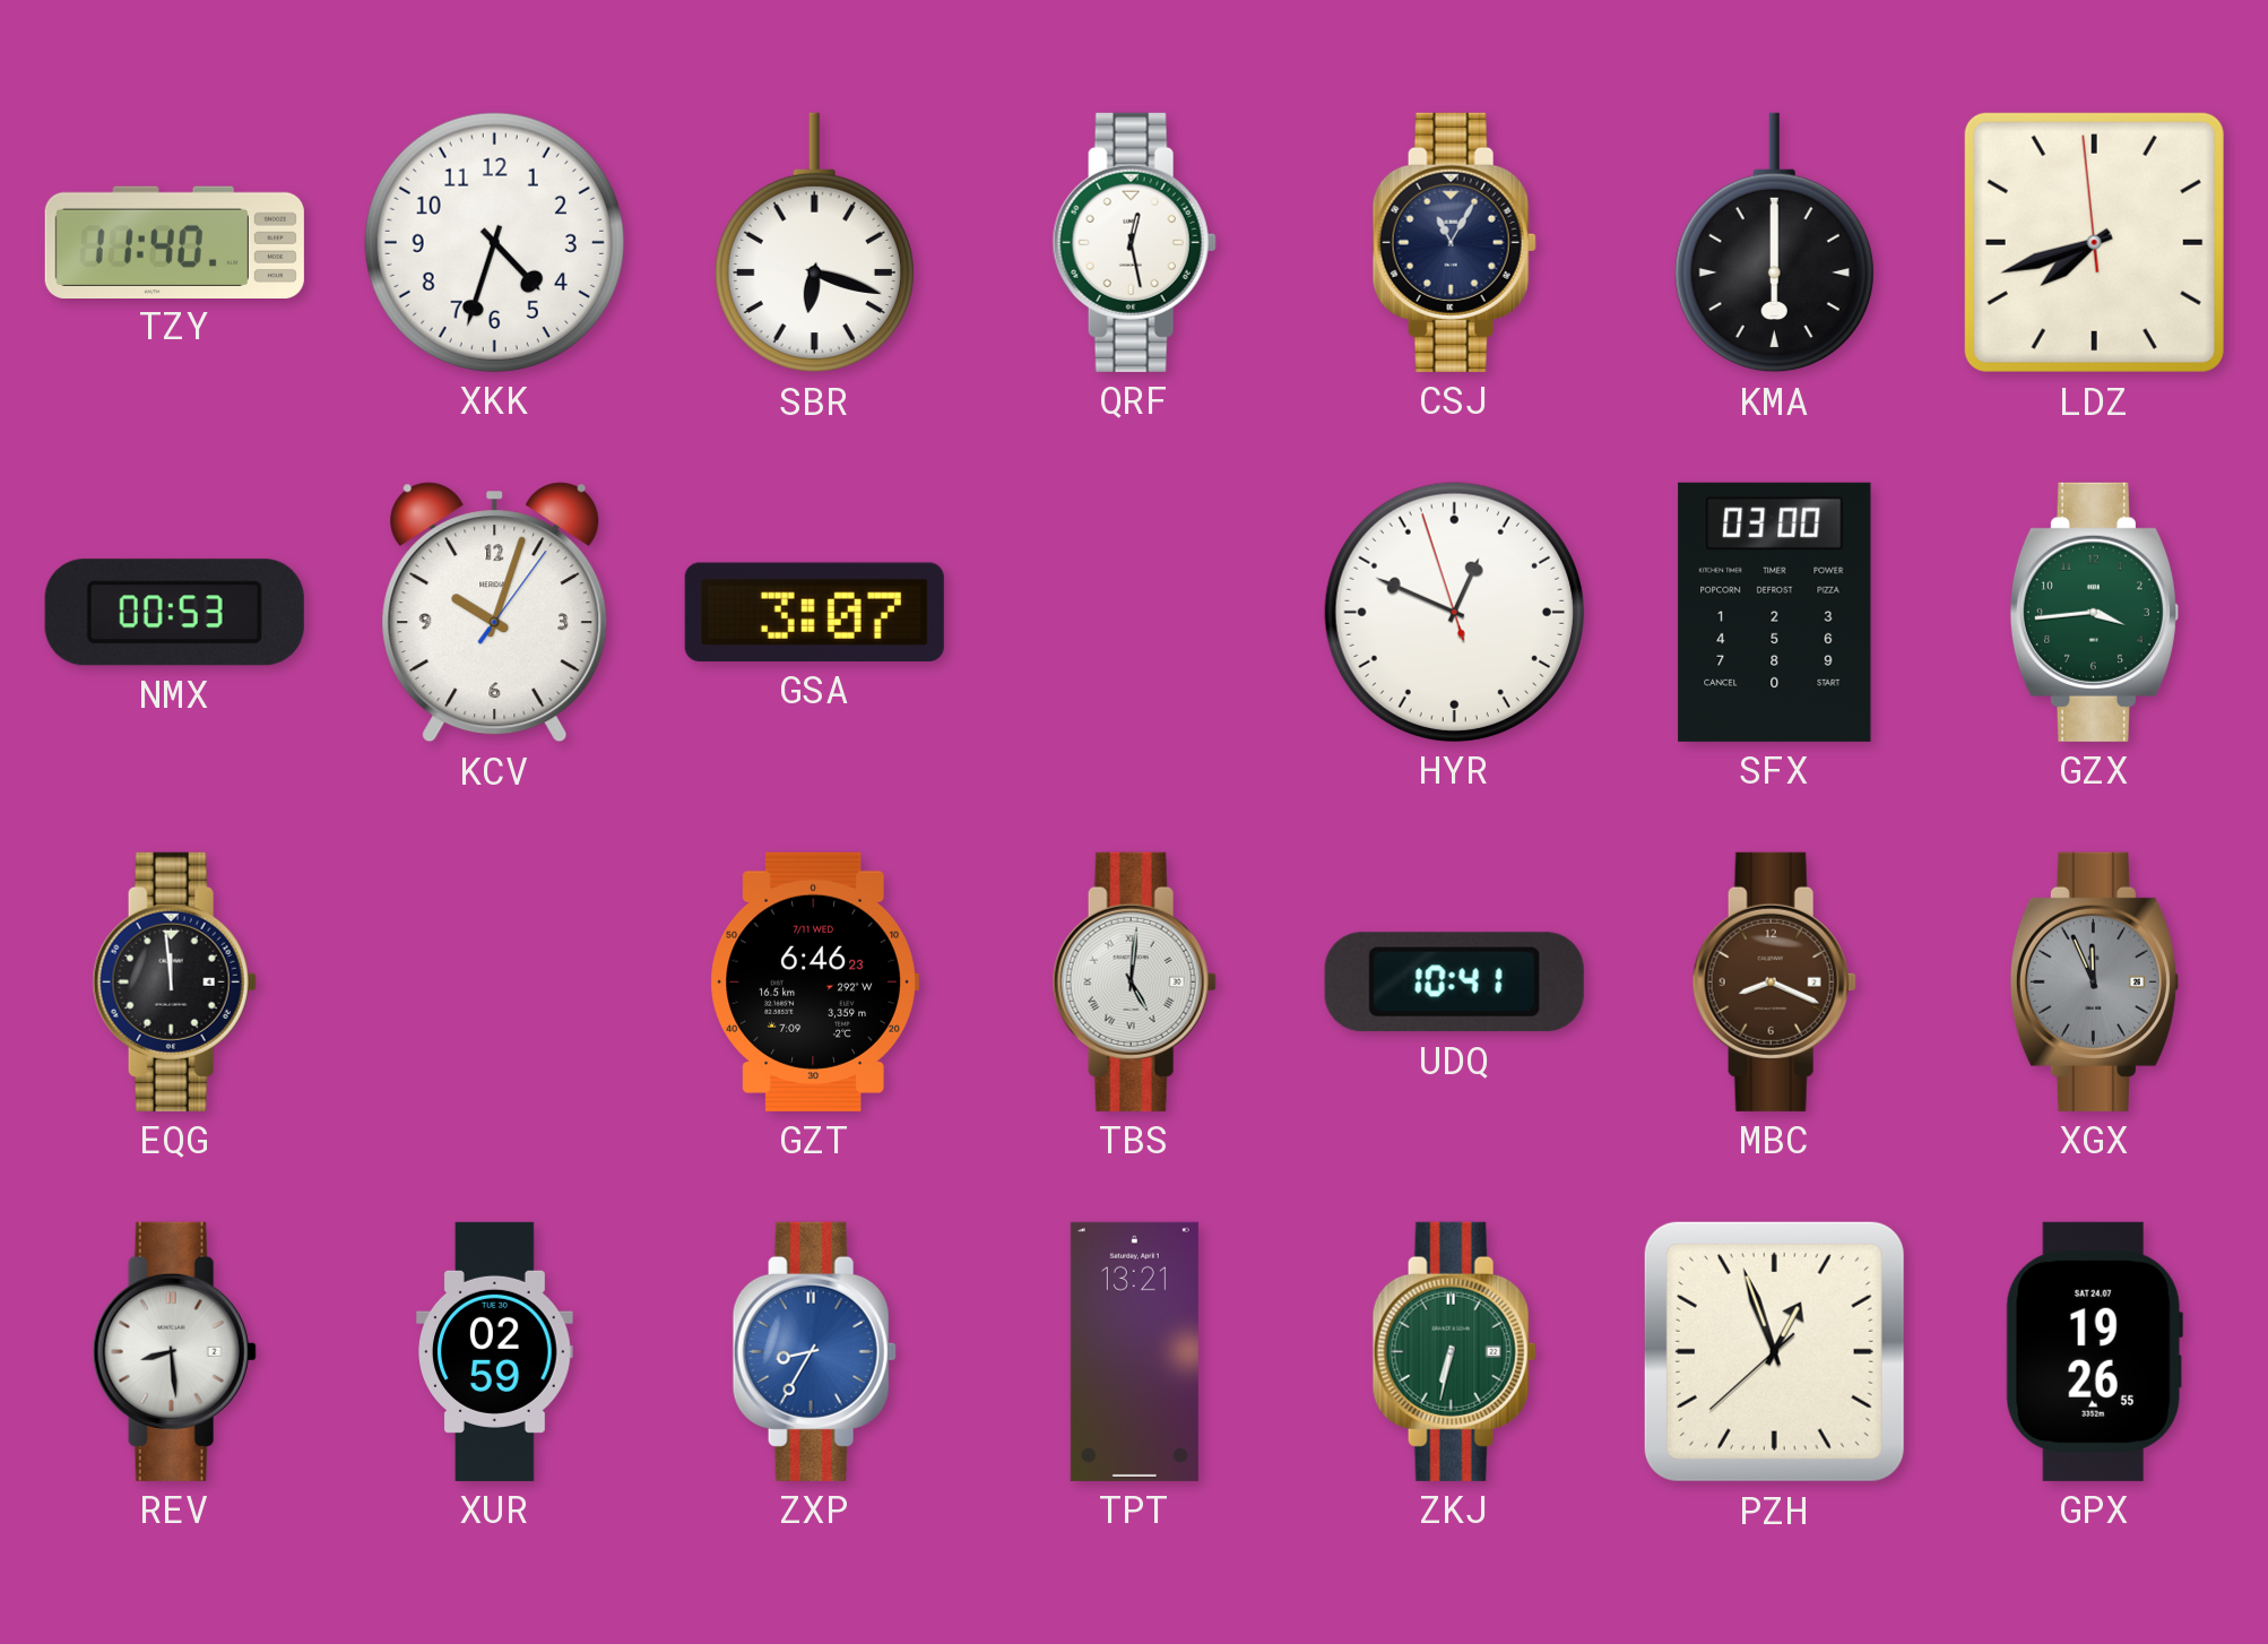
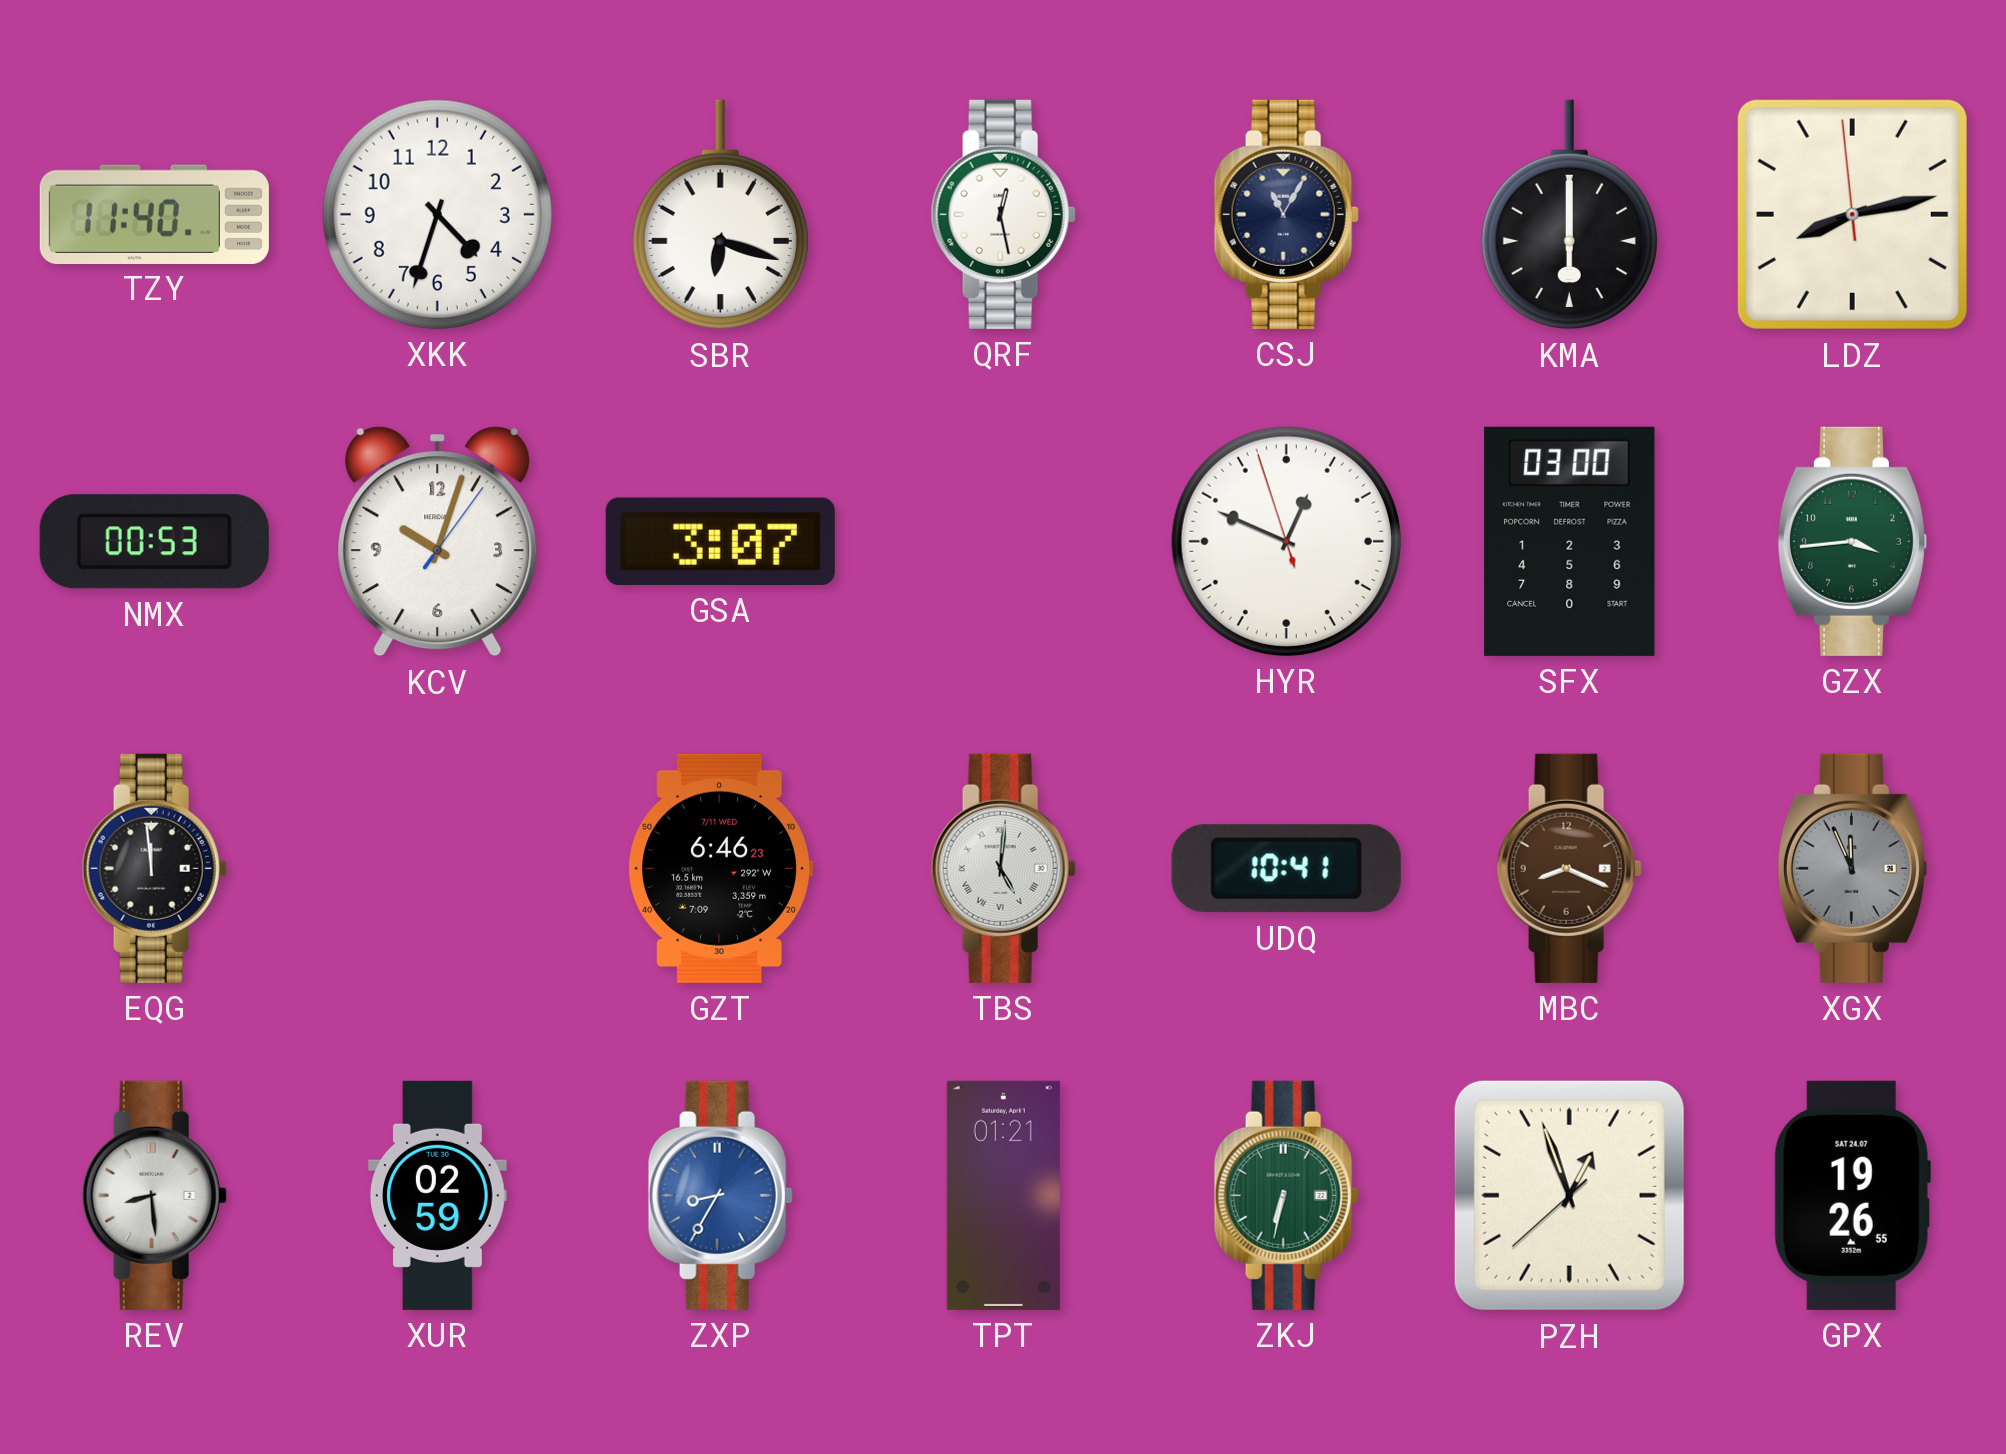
LDZ: 7:41 -> 8:12
TPT: 13:21 -> 01:21
